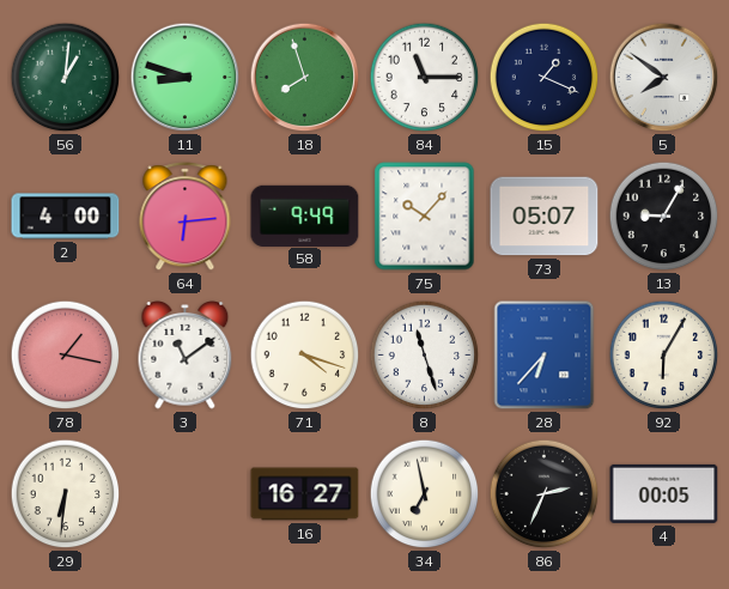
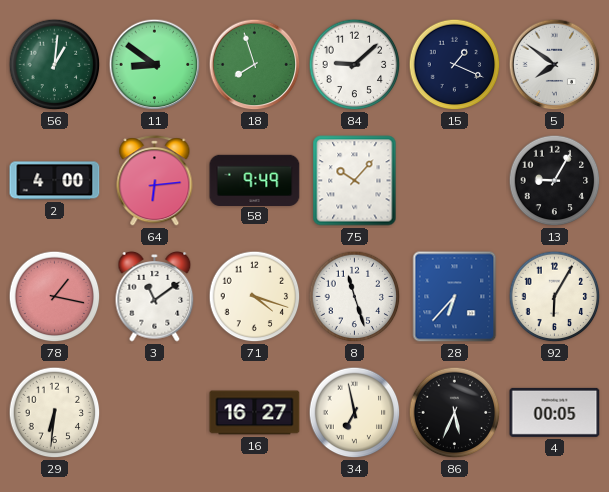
11: 8:48 -> 8:51
84: 11:15 -> 9:08
73: 05:07 -> none
86: 2:34 -> 5:34
